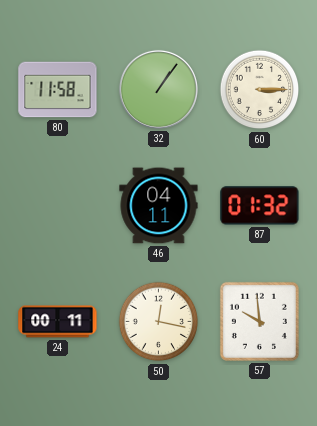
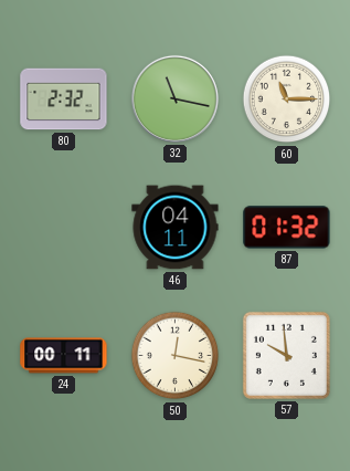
80: 11:58 -> 2:32
32: 1:06 -> 11:17
60: 3:15 -> 11:15
